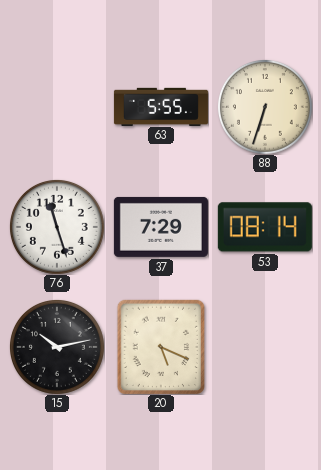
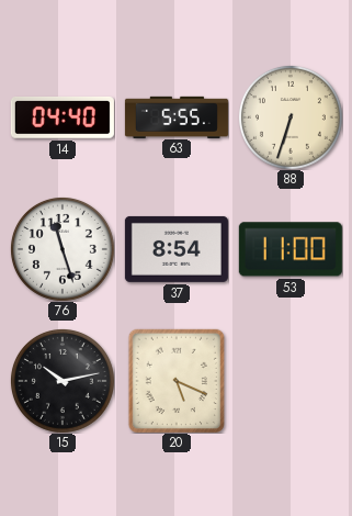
14: none -> 04:40
37: 7:29 -> 8:54
53: 08:14 -> 11:00
